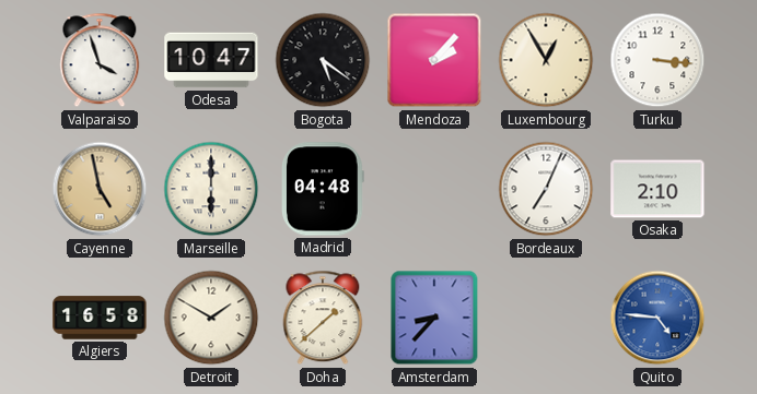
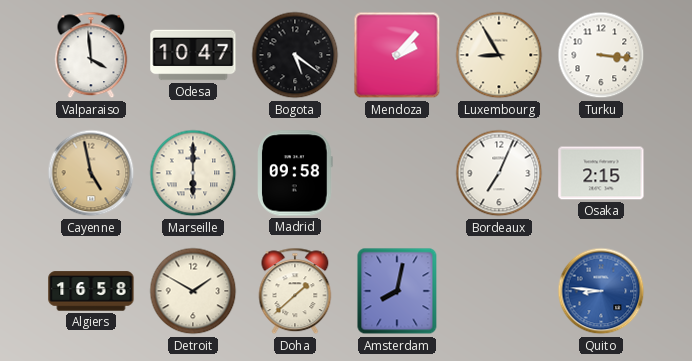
Valparaiso: 3:57 -> 3:59
Luxembourg: 12:55 -> 8:55
Madrid: 04:48 -> 09:58
Osaka: 2:10 -> 2:15
Amsterdam: 8:37 -> 8:02
Quito: 4:46 -> 8:46
